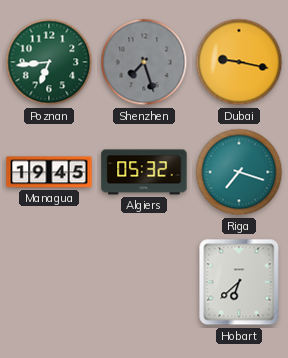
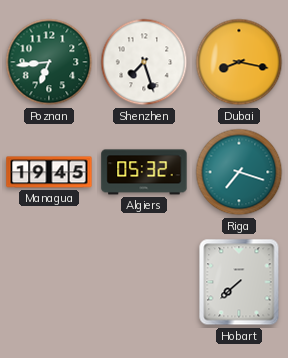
Shenzhen dial: grey -> white
Dubai: 9:17 -> 8:17
Hobart: 6:38 -> 7:38
